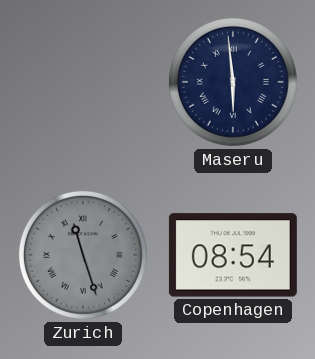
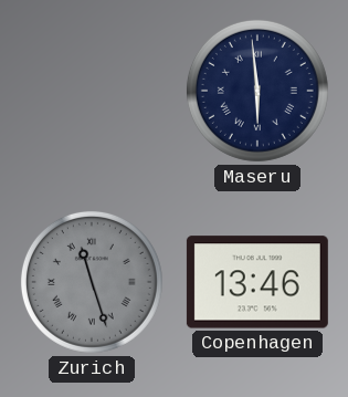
Copenhagen: 08:54 -> 13:46
